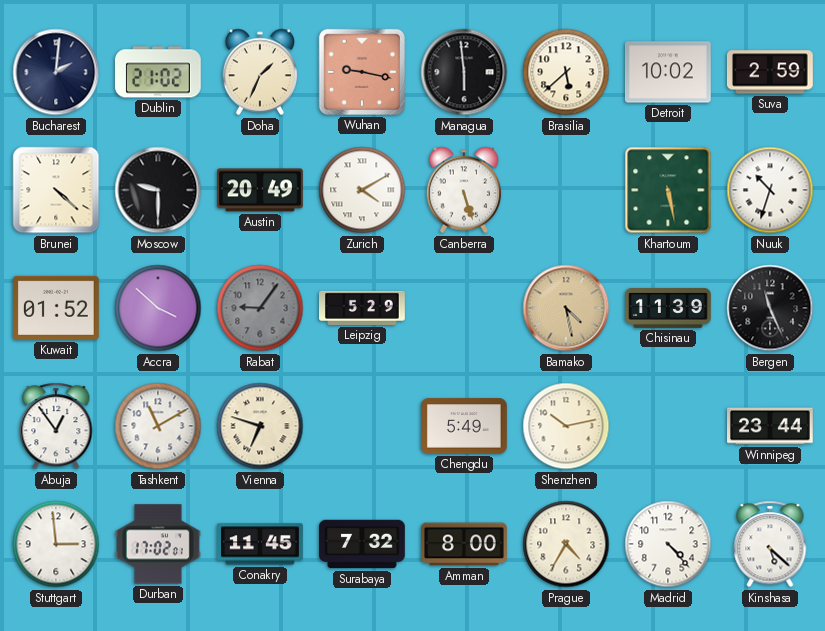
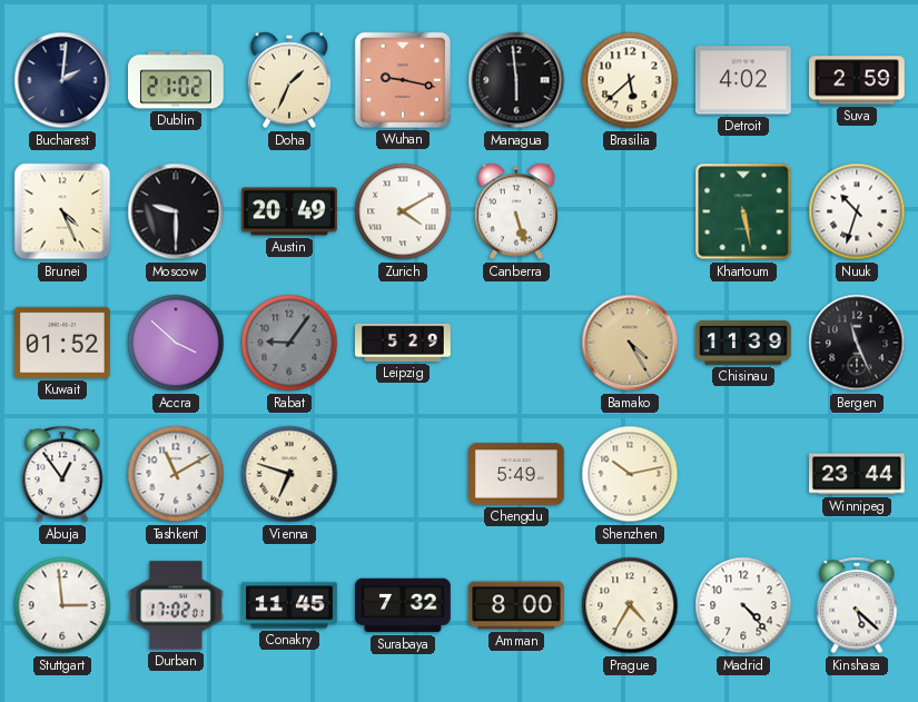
Detroit: 10:02 -> 4:02
Brunei: 4:22 -> 4:26
Bamako: 4:28 -> 4:25
